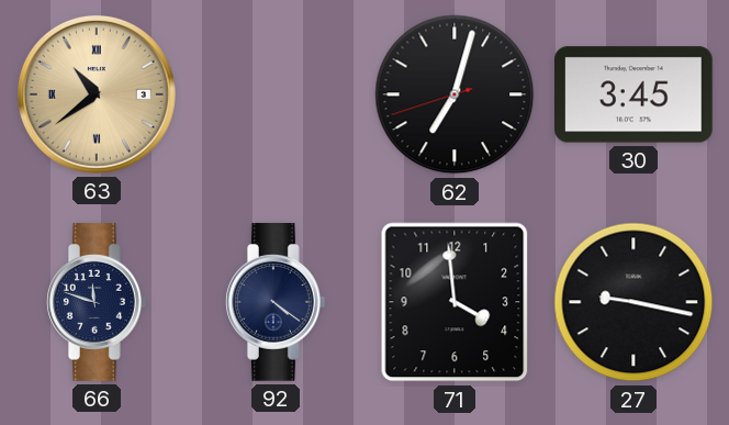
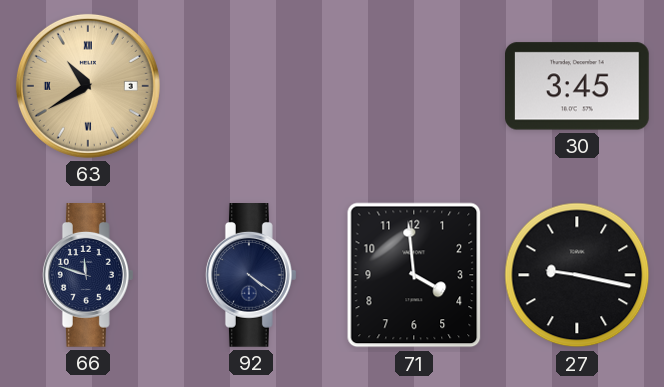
63: 10:39 -> 10:40
62: 7:02 -> none
